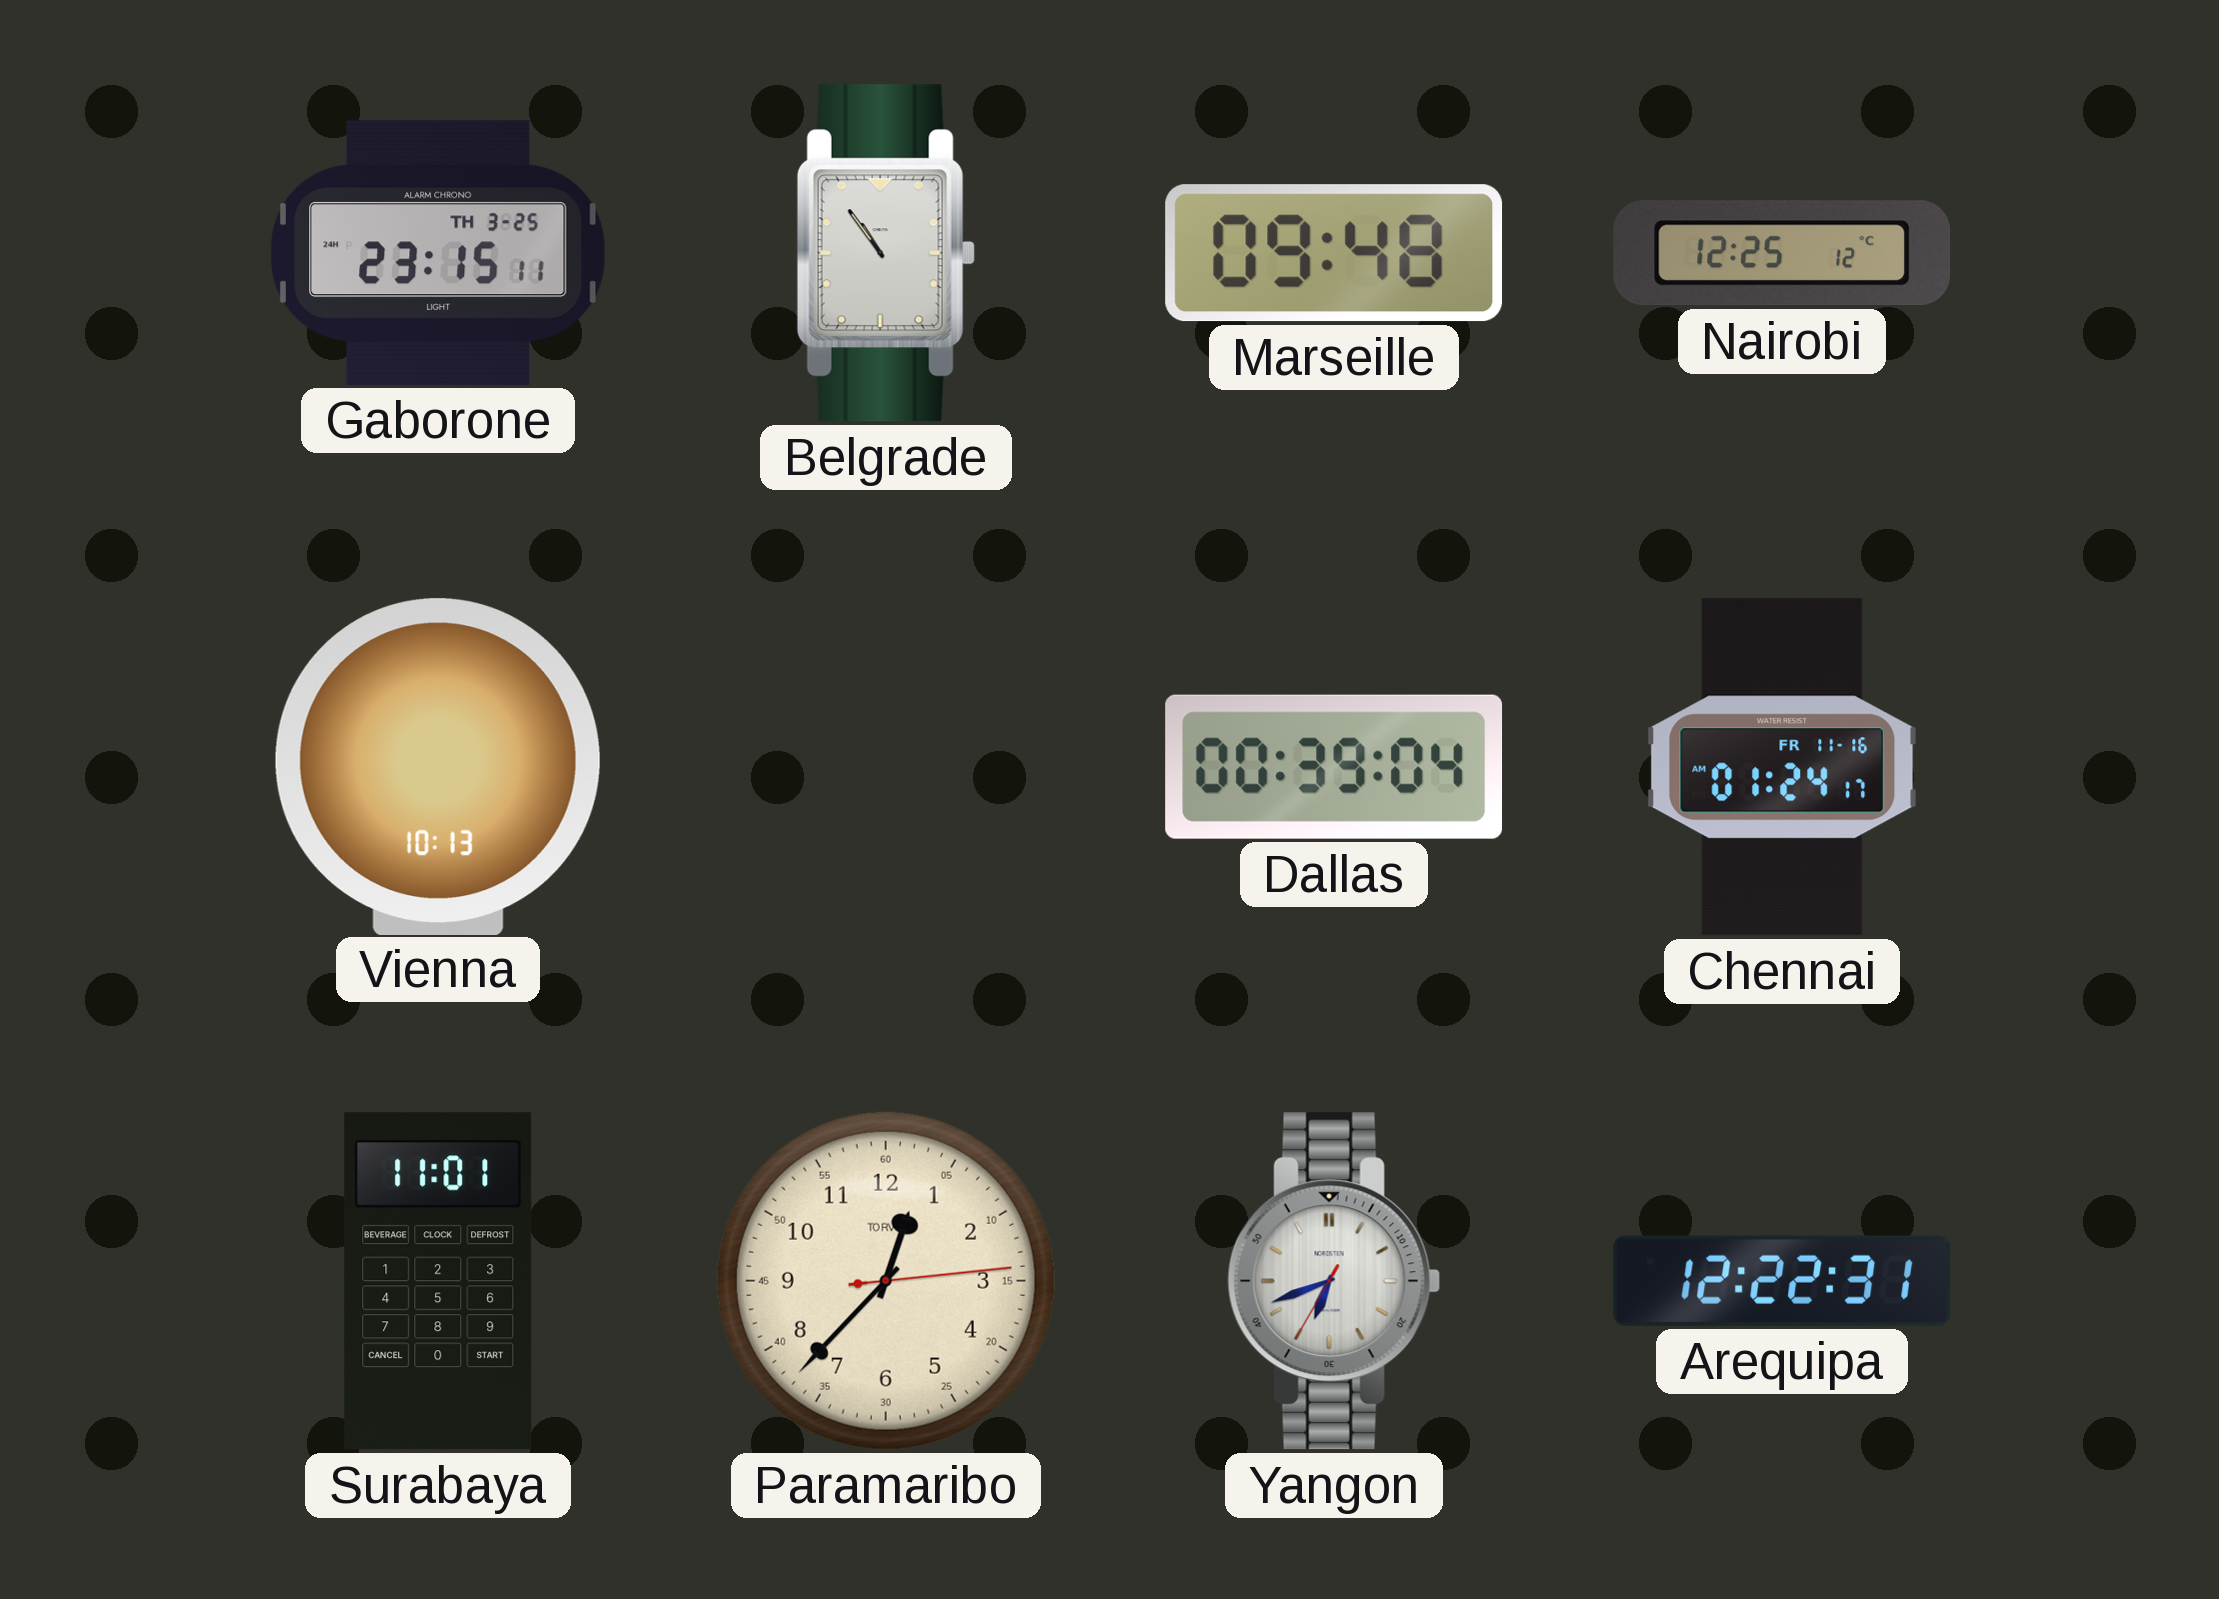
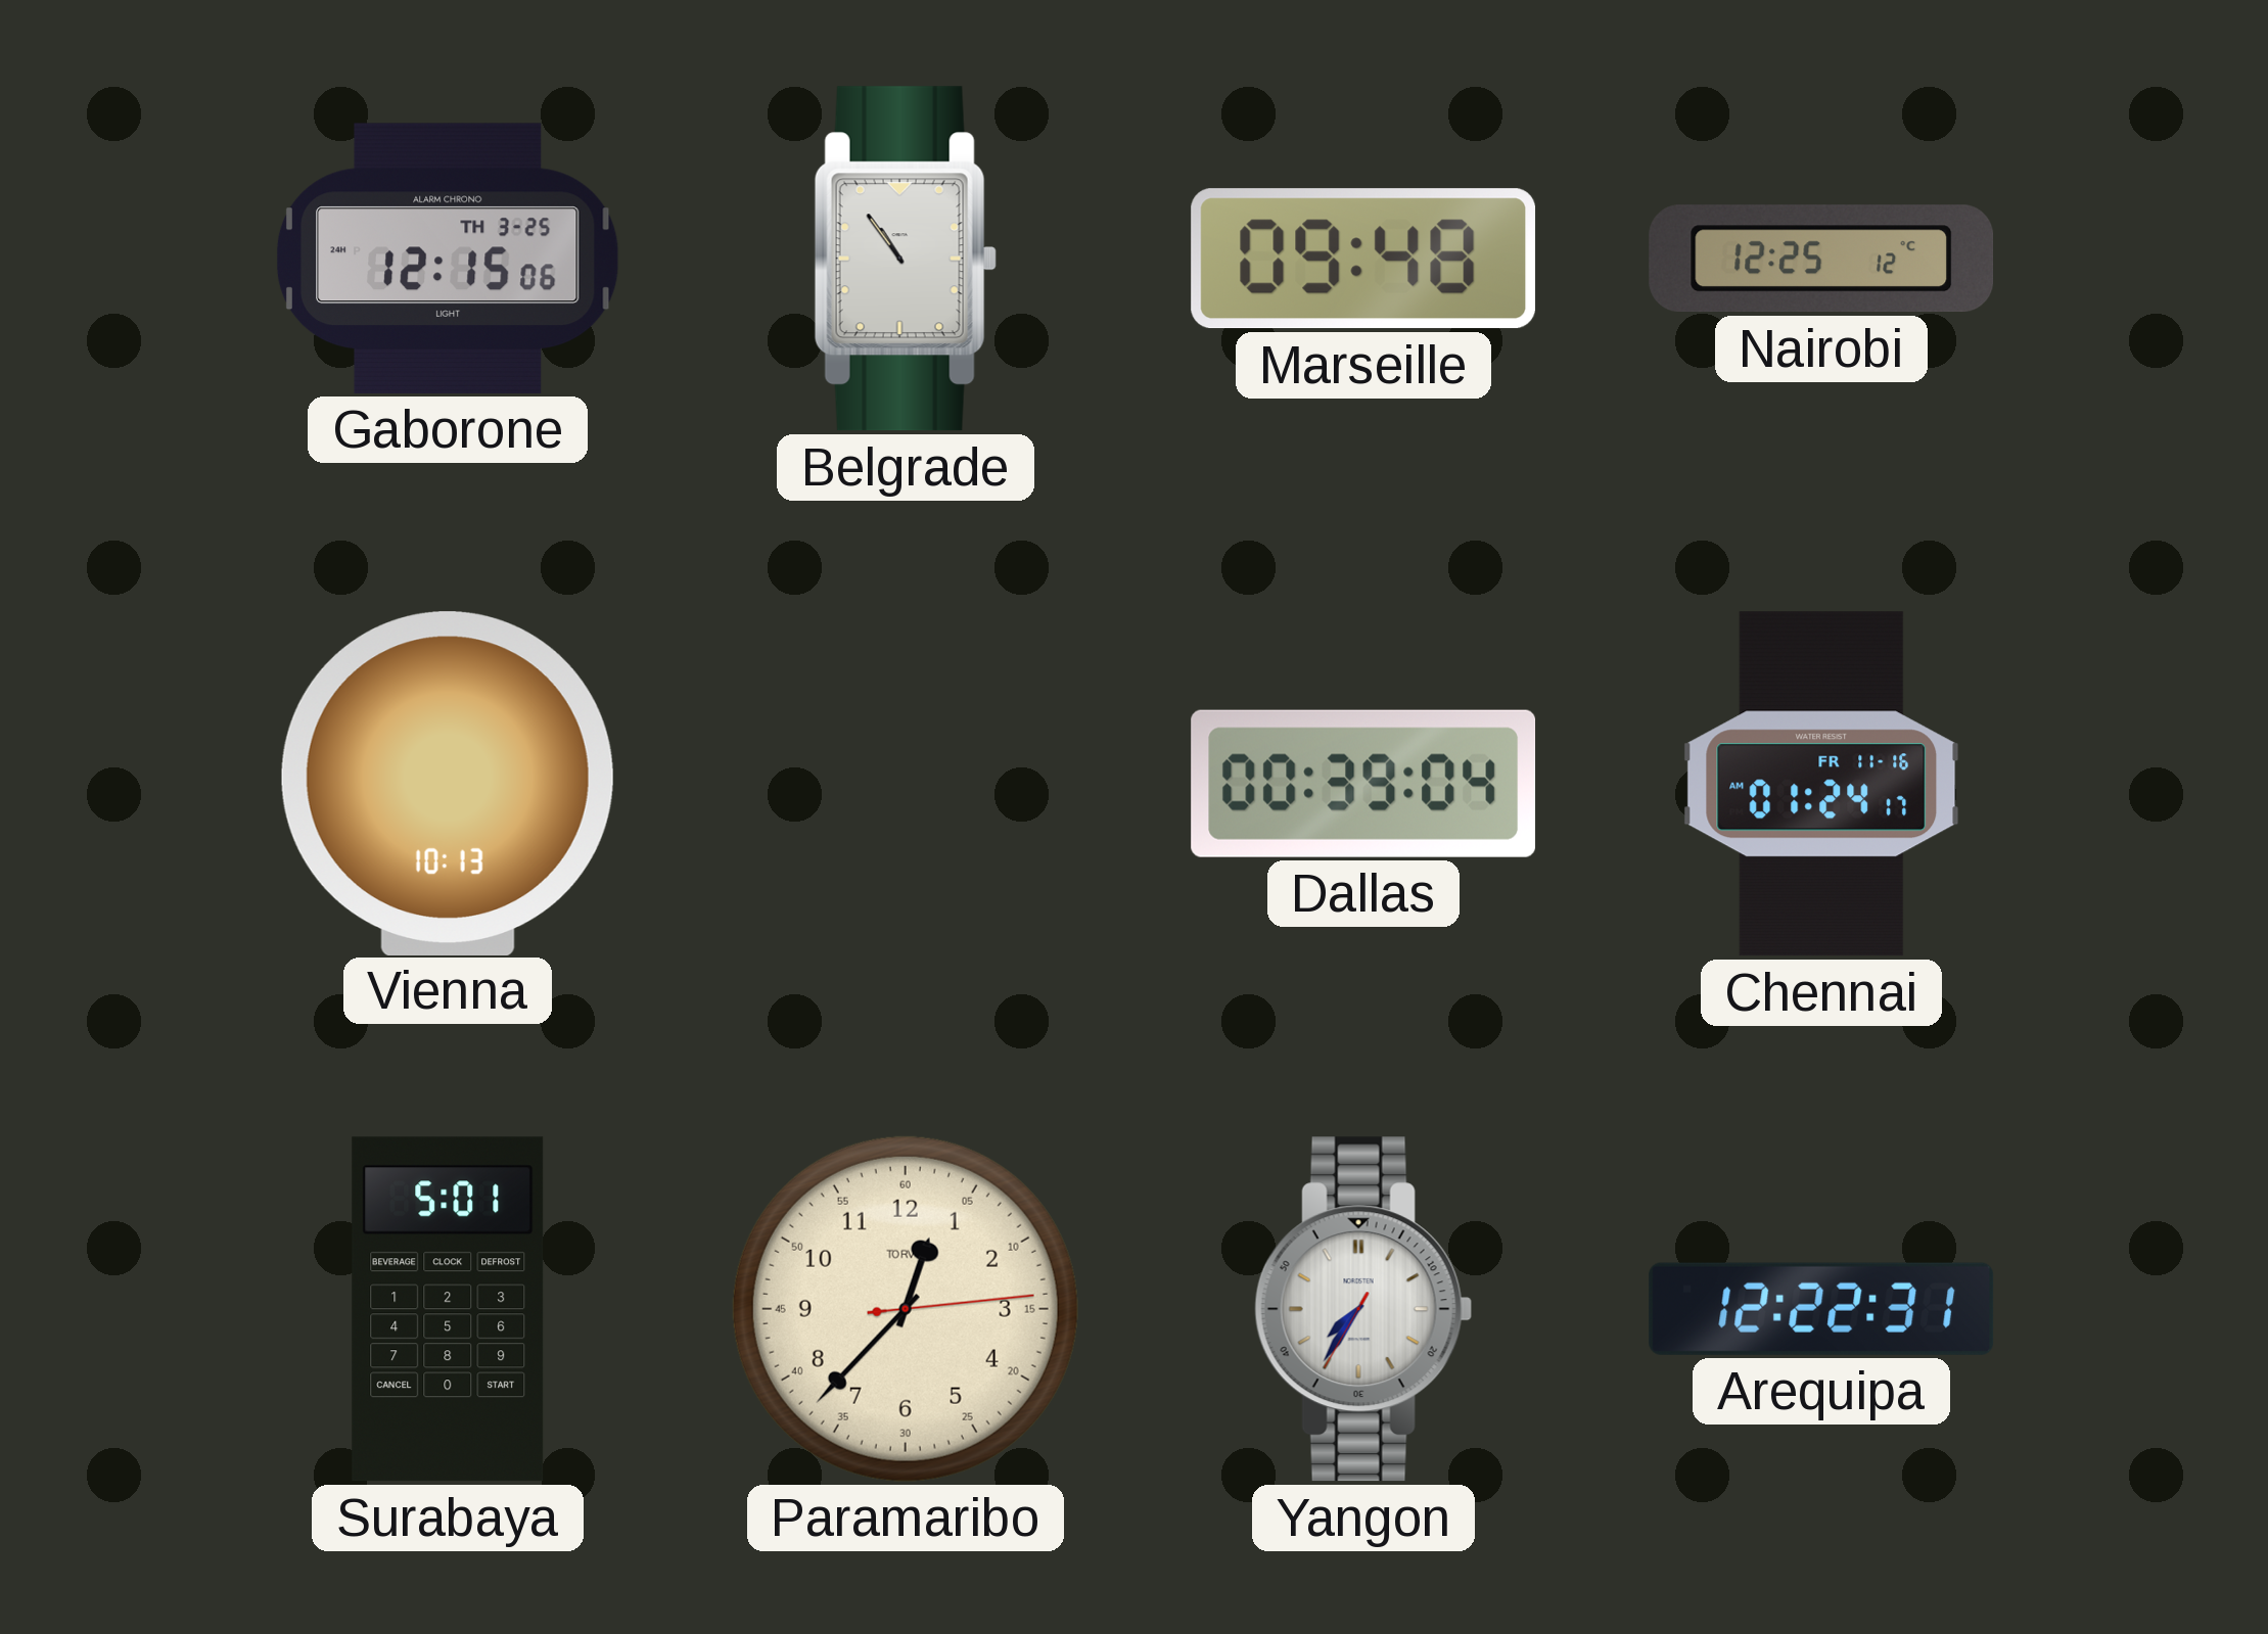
Gaborone: 23:15 -> 12:15
Surabaya: 11:01 -> 5:01
Yangon: 6:41 -> 7:35
